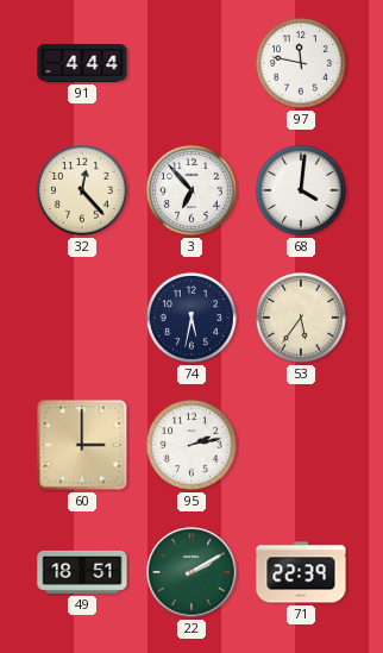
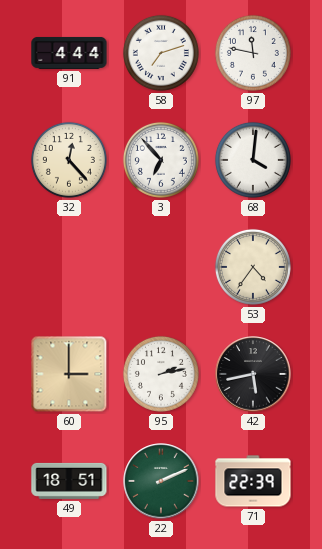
58: none -> 7:12
74: 5:32 -> none
53: 5:36 -> 4:36
42: none -> 5:43
22: 2:10 -> 2:11
